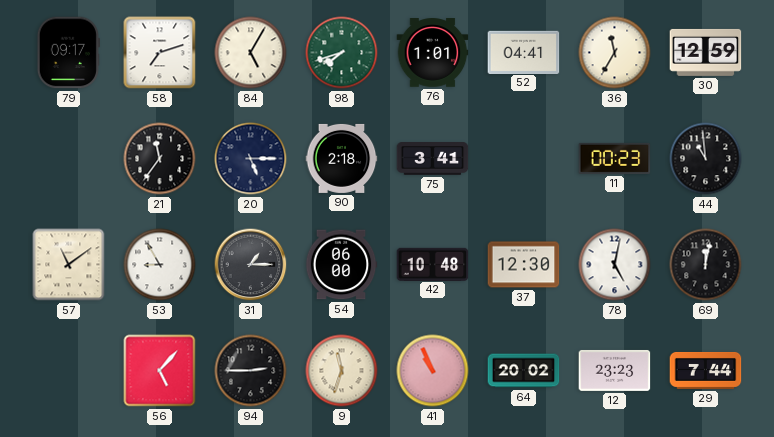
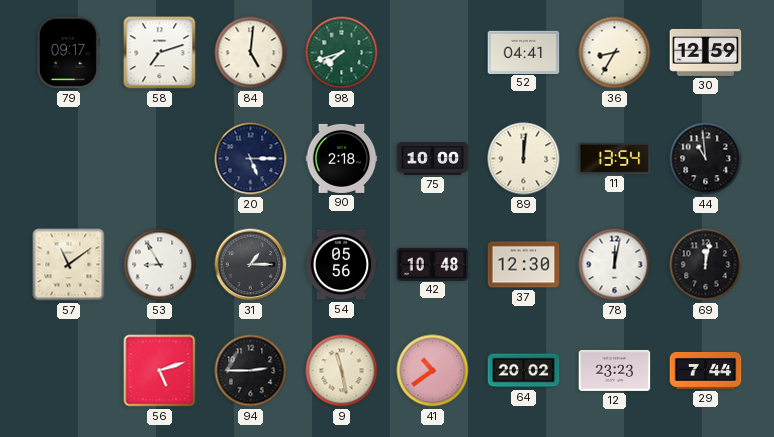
84: 5:05 -> 5:01
76: 1:01 -> none
36: 11:35 -> 8:35
21: 11:36 -> none
75: 3:41 -> 10:00
89: none -> 12:01
11: 00:23 -> 13:54
54: 06:00 -> 05:56
78: 5:02 -> 12:02
56: 5:07 -> 5:12
9: 11:33 -> 11:28
41: 10:56 -> 10:39
